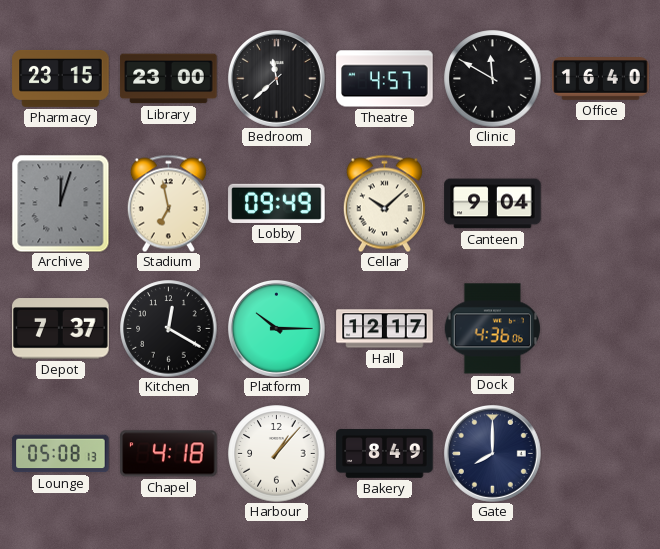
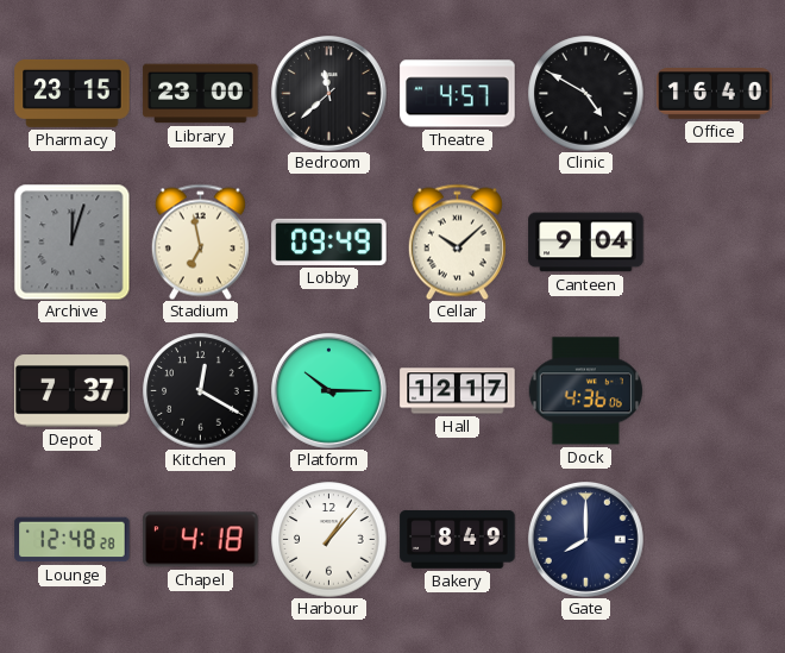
Clinic: 11:50 -> 4:50
Lounge: 05:08 -> 12:48
